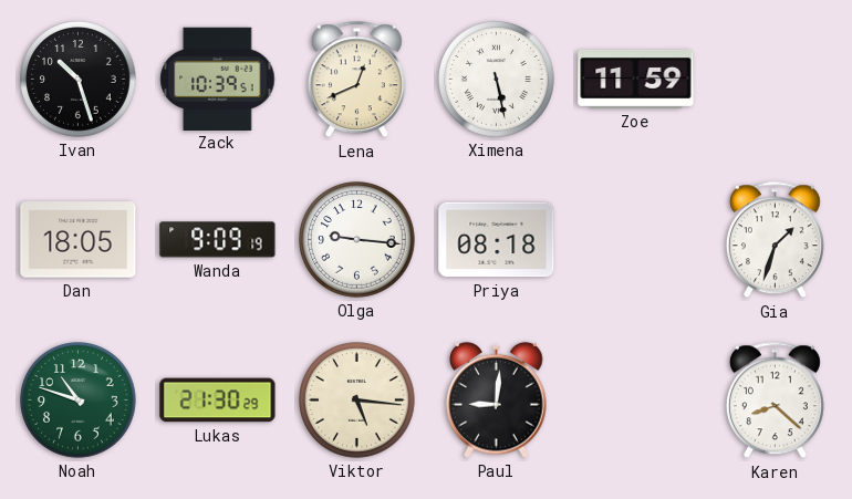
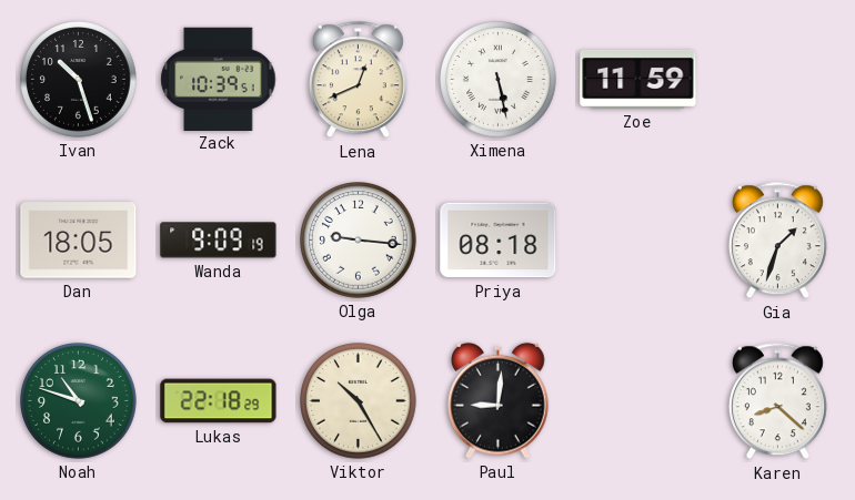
Lukas: 21:30 -> 22:18
Viktor: 5:16 -> 10:25
